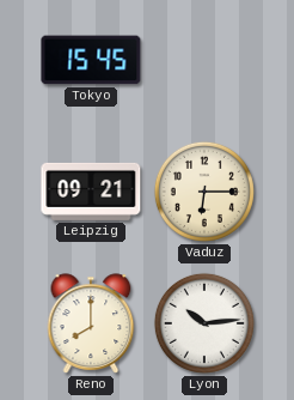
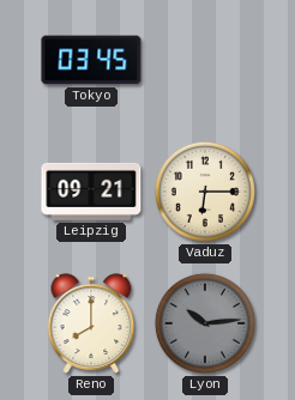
Tokyo: 15:45 -> 03:45
Lyon dial: white -> grey
